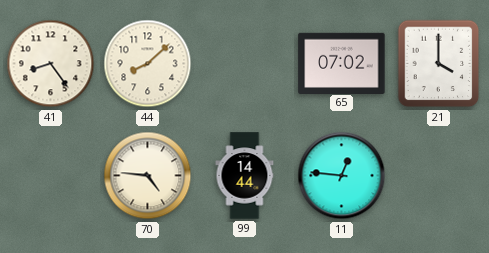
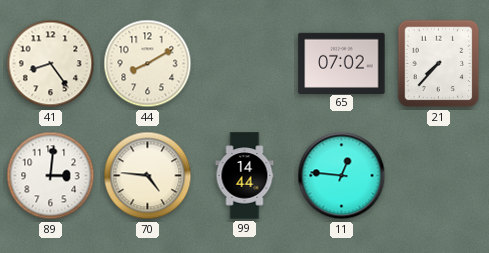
44: 8:08 -> 8:10
21: 4:00 -> 7:37
89: none -> 3:01
